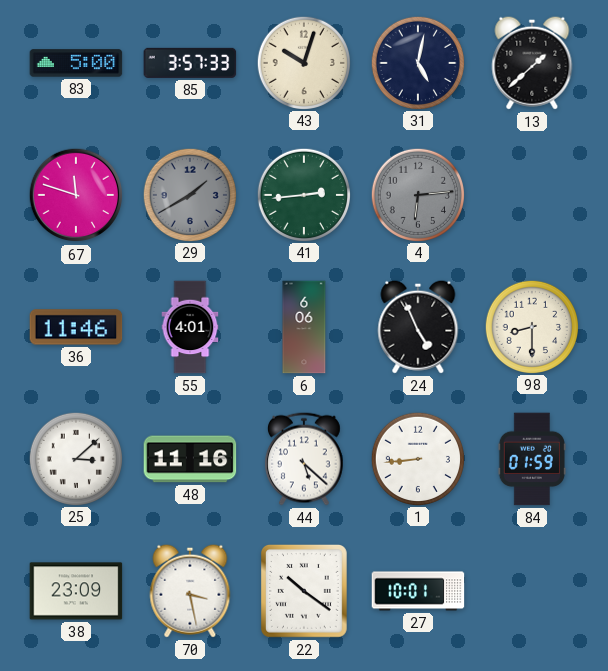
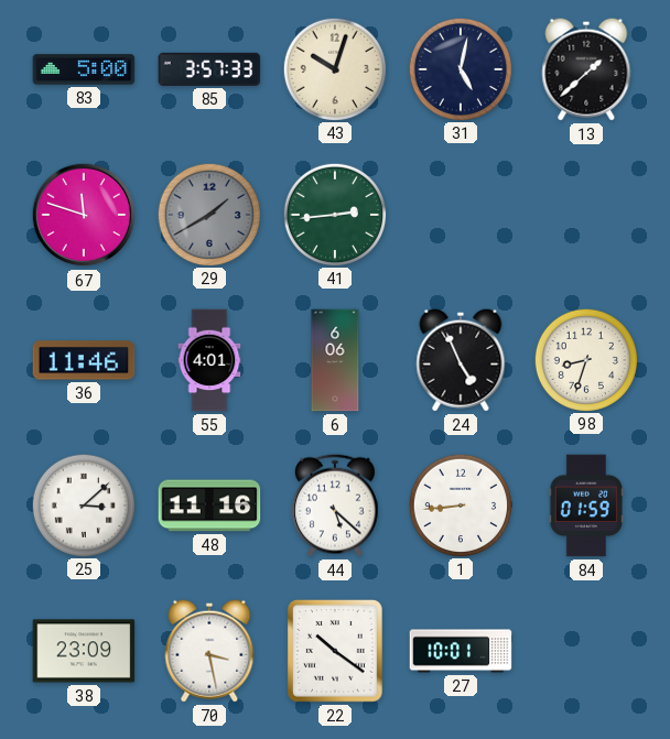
4: 6:14 -> none
98: 8:30 -> 8:33
